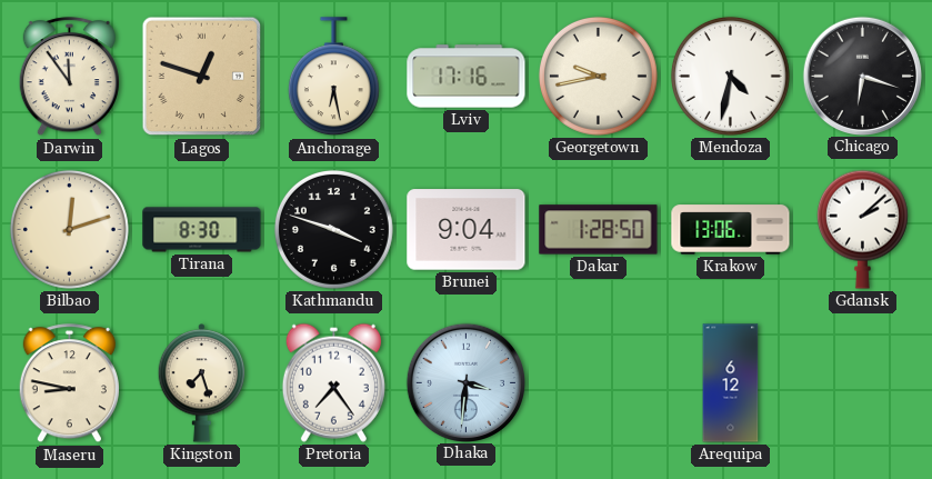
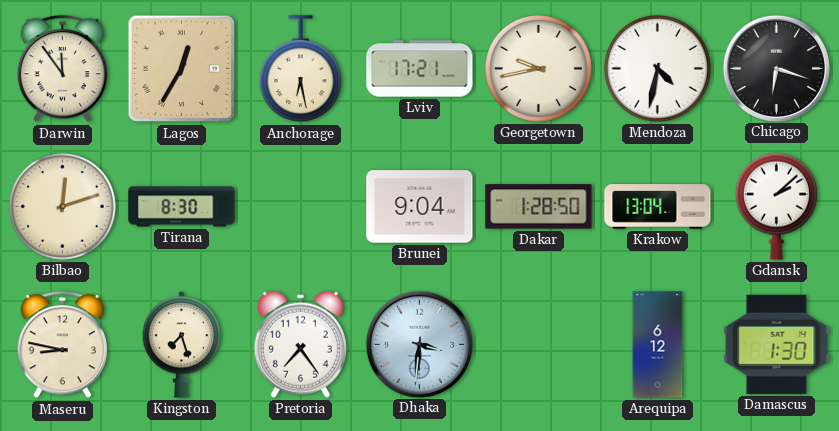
Lagos: 12:48 -> 12:35
Lviv: 17:16 -> 17:21
Kathmandu: 3:48 -> none
Krakow: 13:06 -> 13:04
Damascus: none -> 1:30
